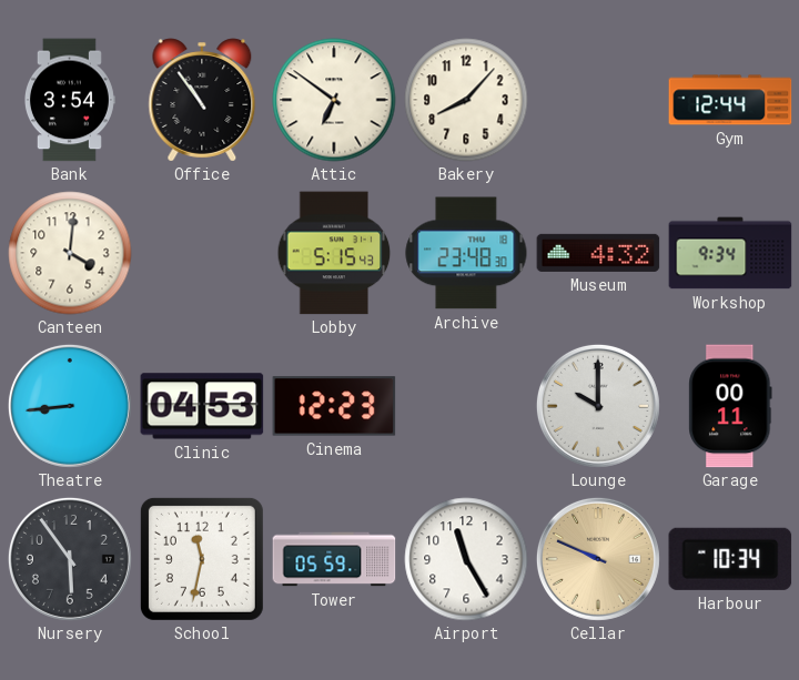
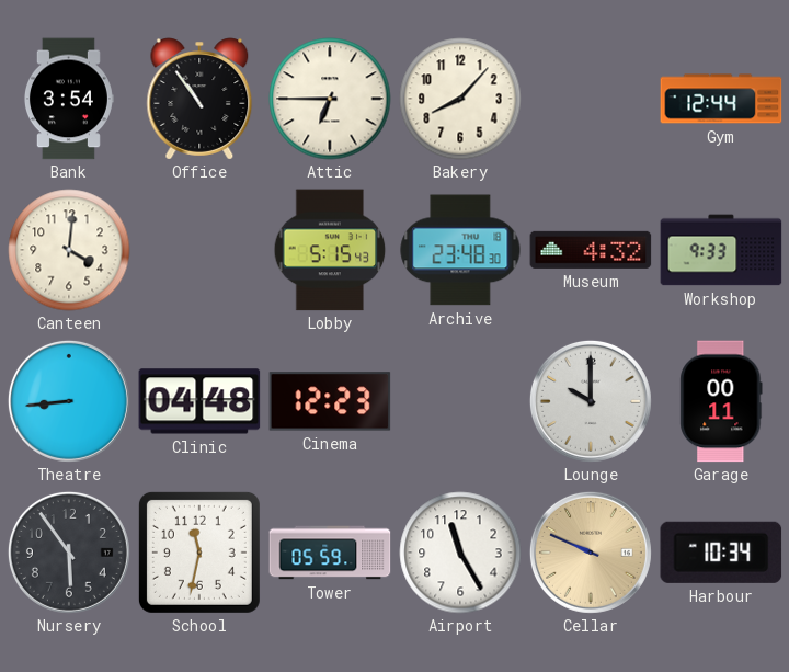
Attic: 6:51 -> 6:45
Workshop: 9:34 -> 9:33
Clinic: 04:53 -> 04:48
